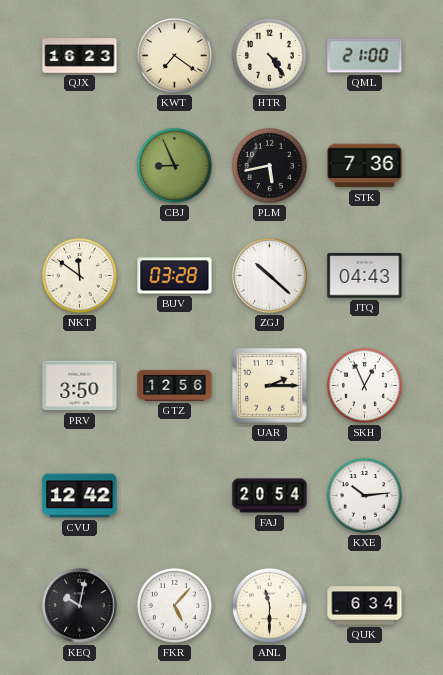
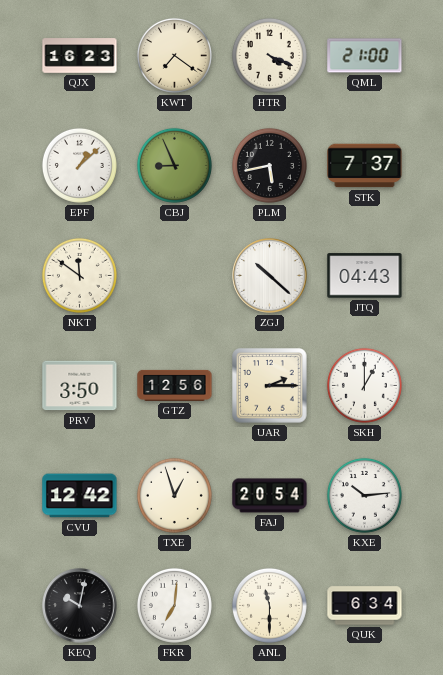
HTR: 4:24 -> 4:19
EPF: none -> 1:08
STK: 7:36 -> 7:37
BUV: 03:28 -> none
SKH: 12:56 -> 1:00
TXE: none -> 12:57
FKR: 5:07 -> 7:01
